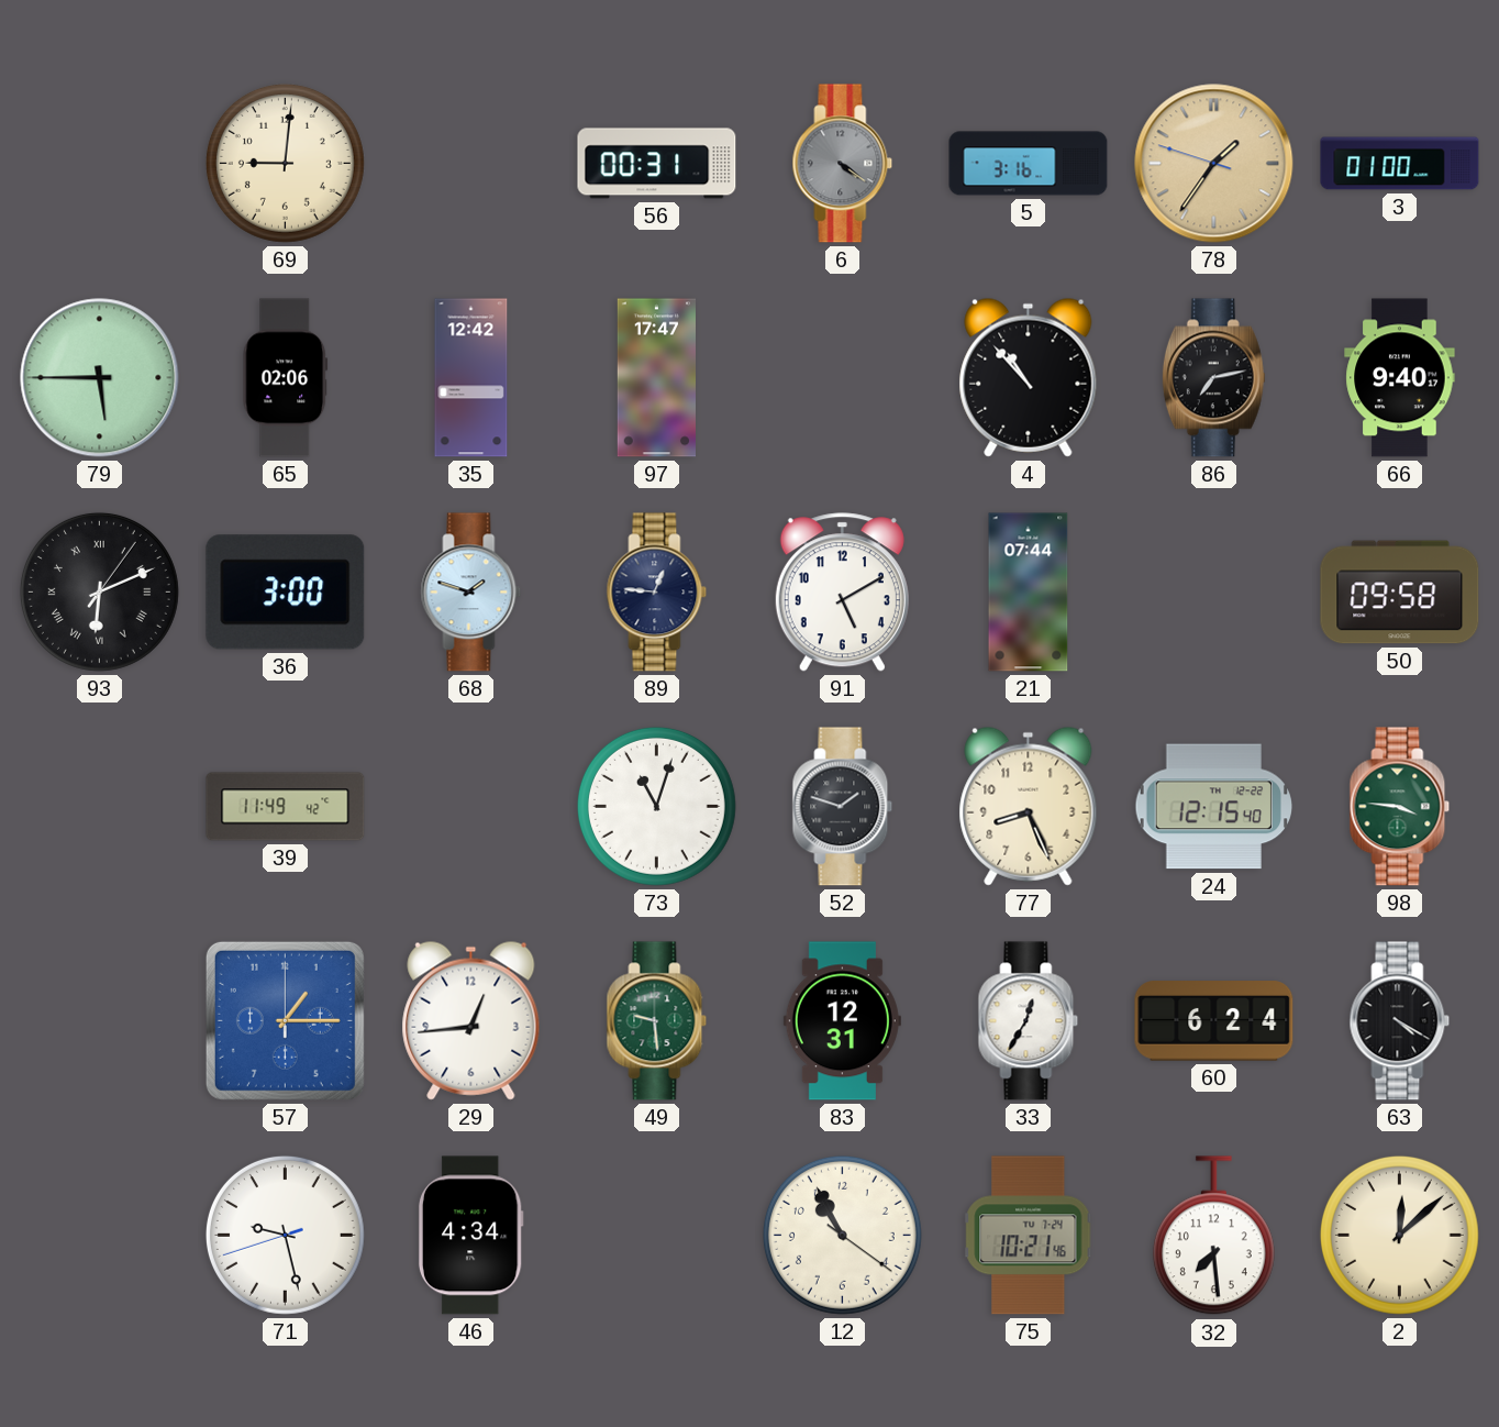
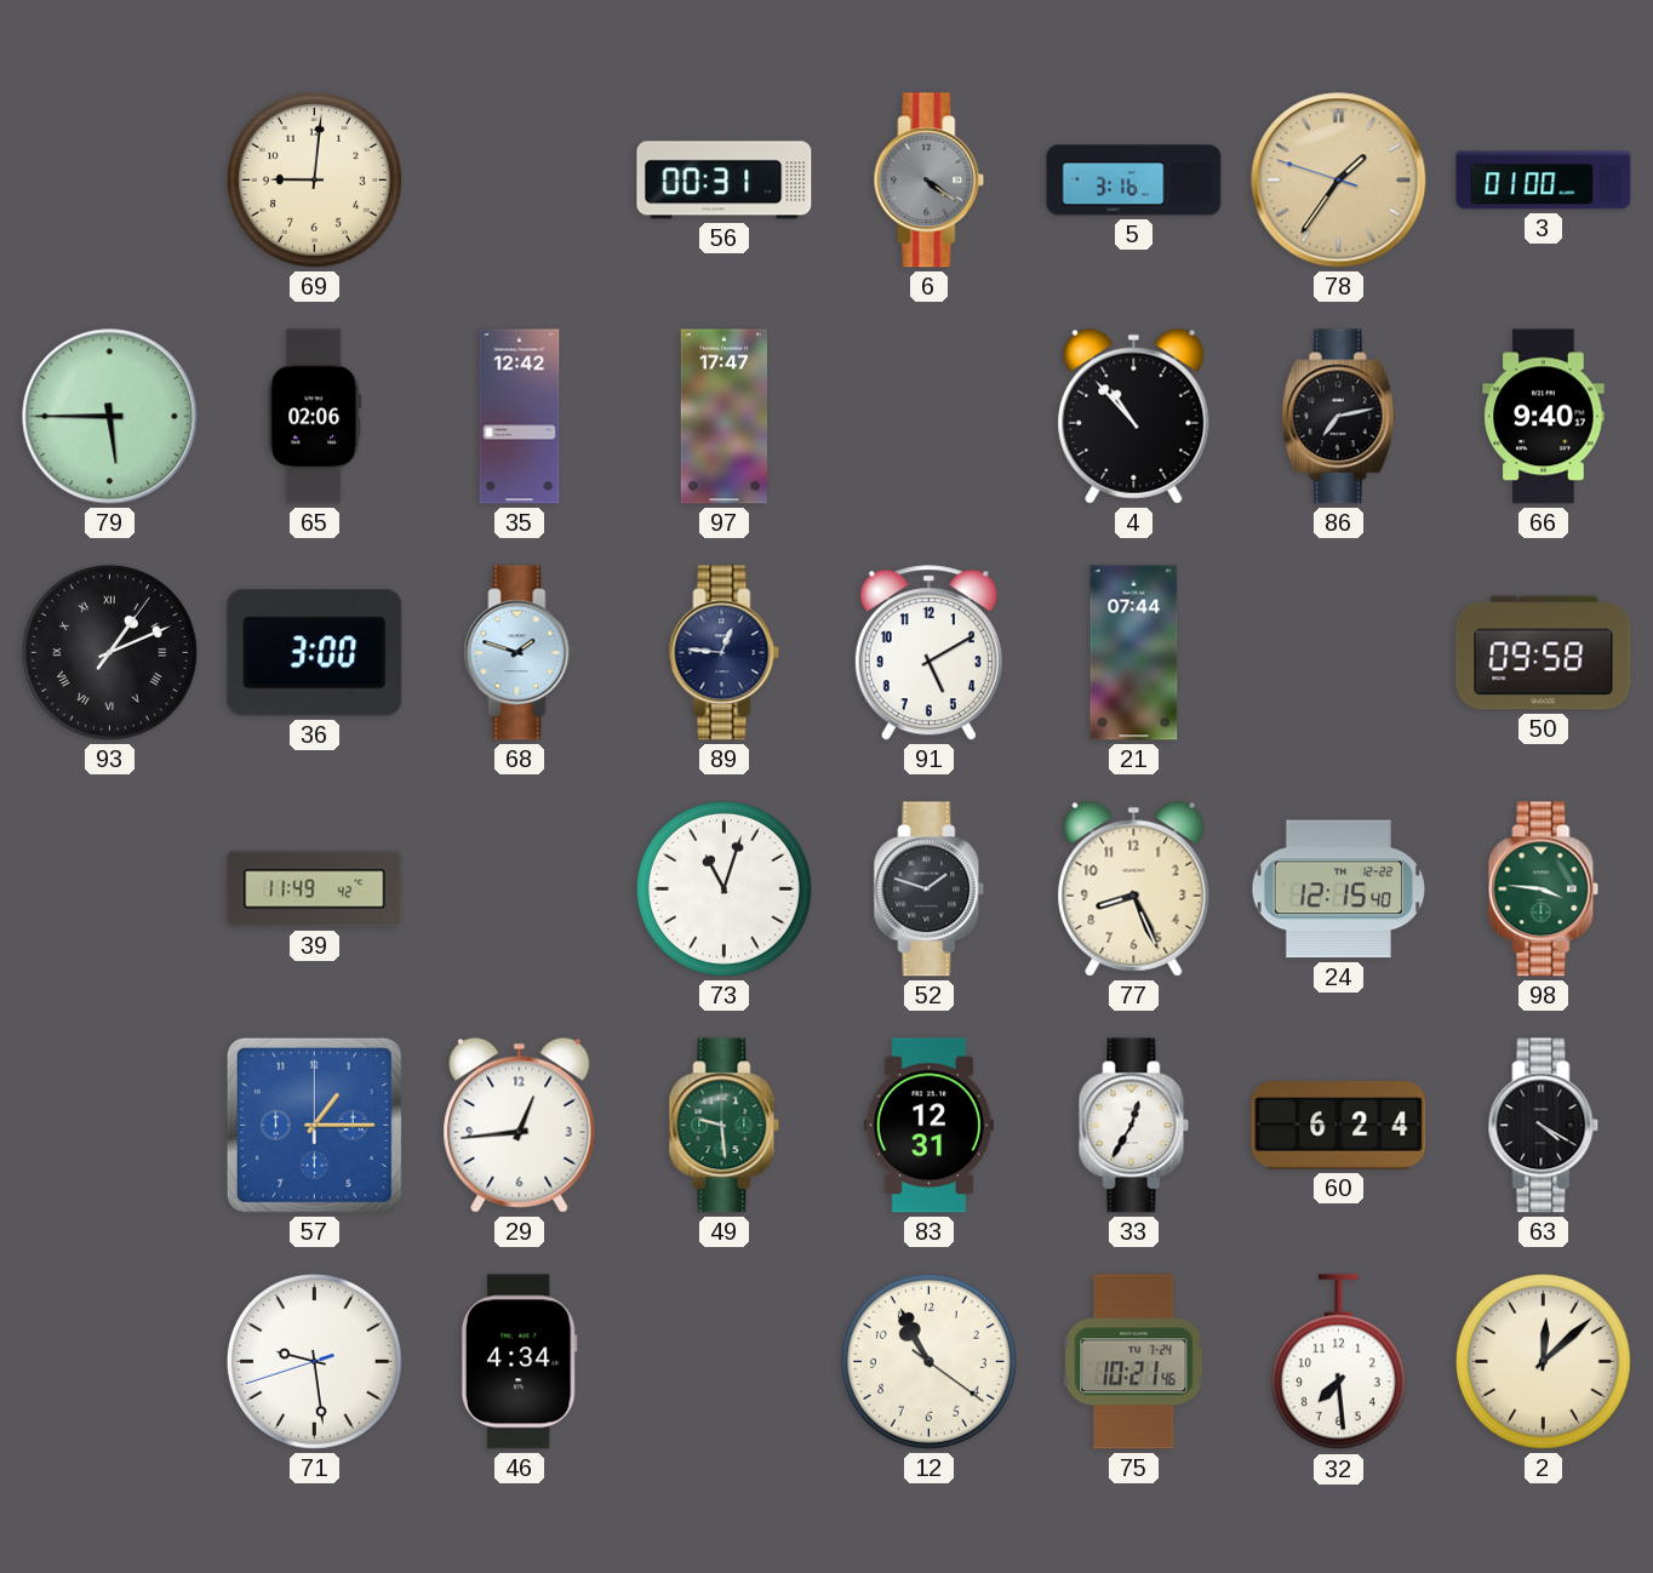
93: 6:11 -> 1:11
71: 9:27 -> 9:28
